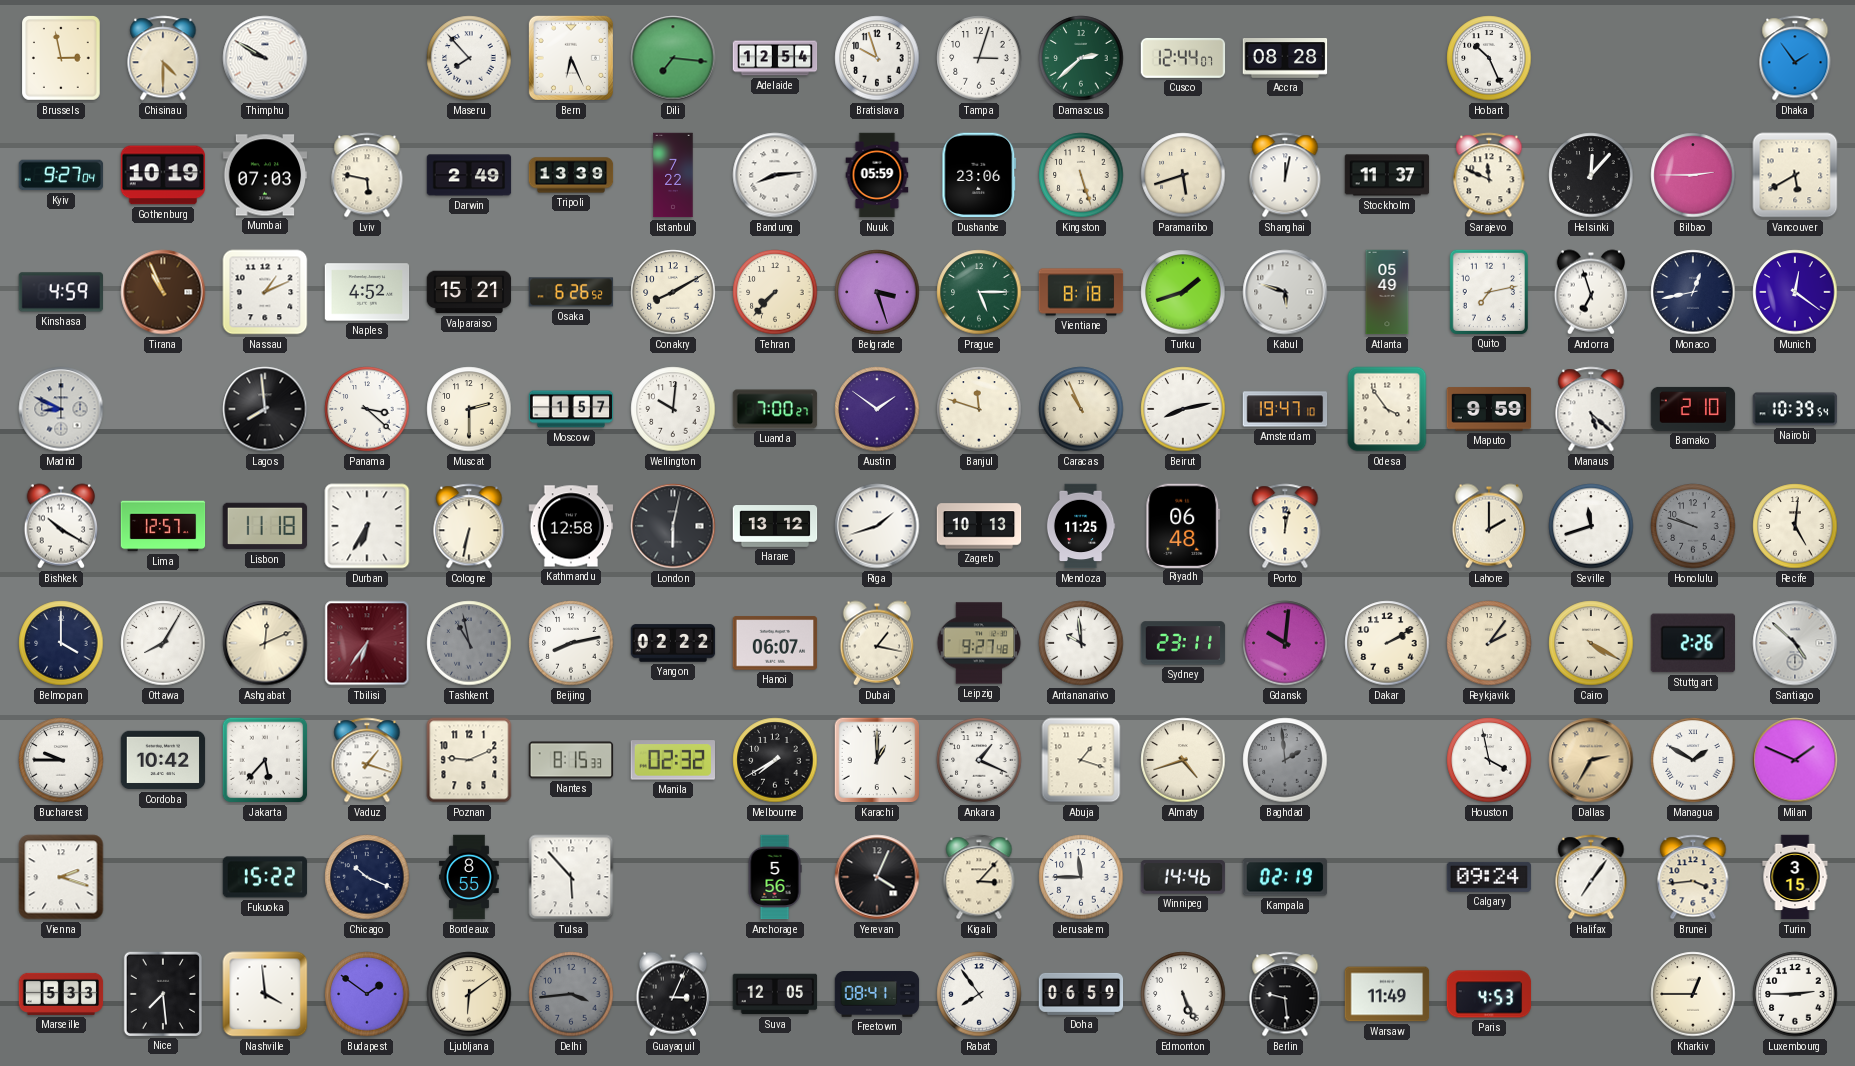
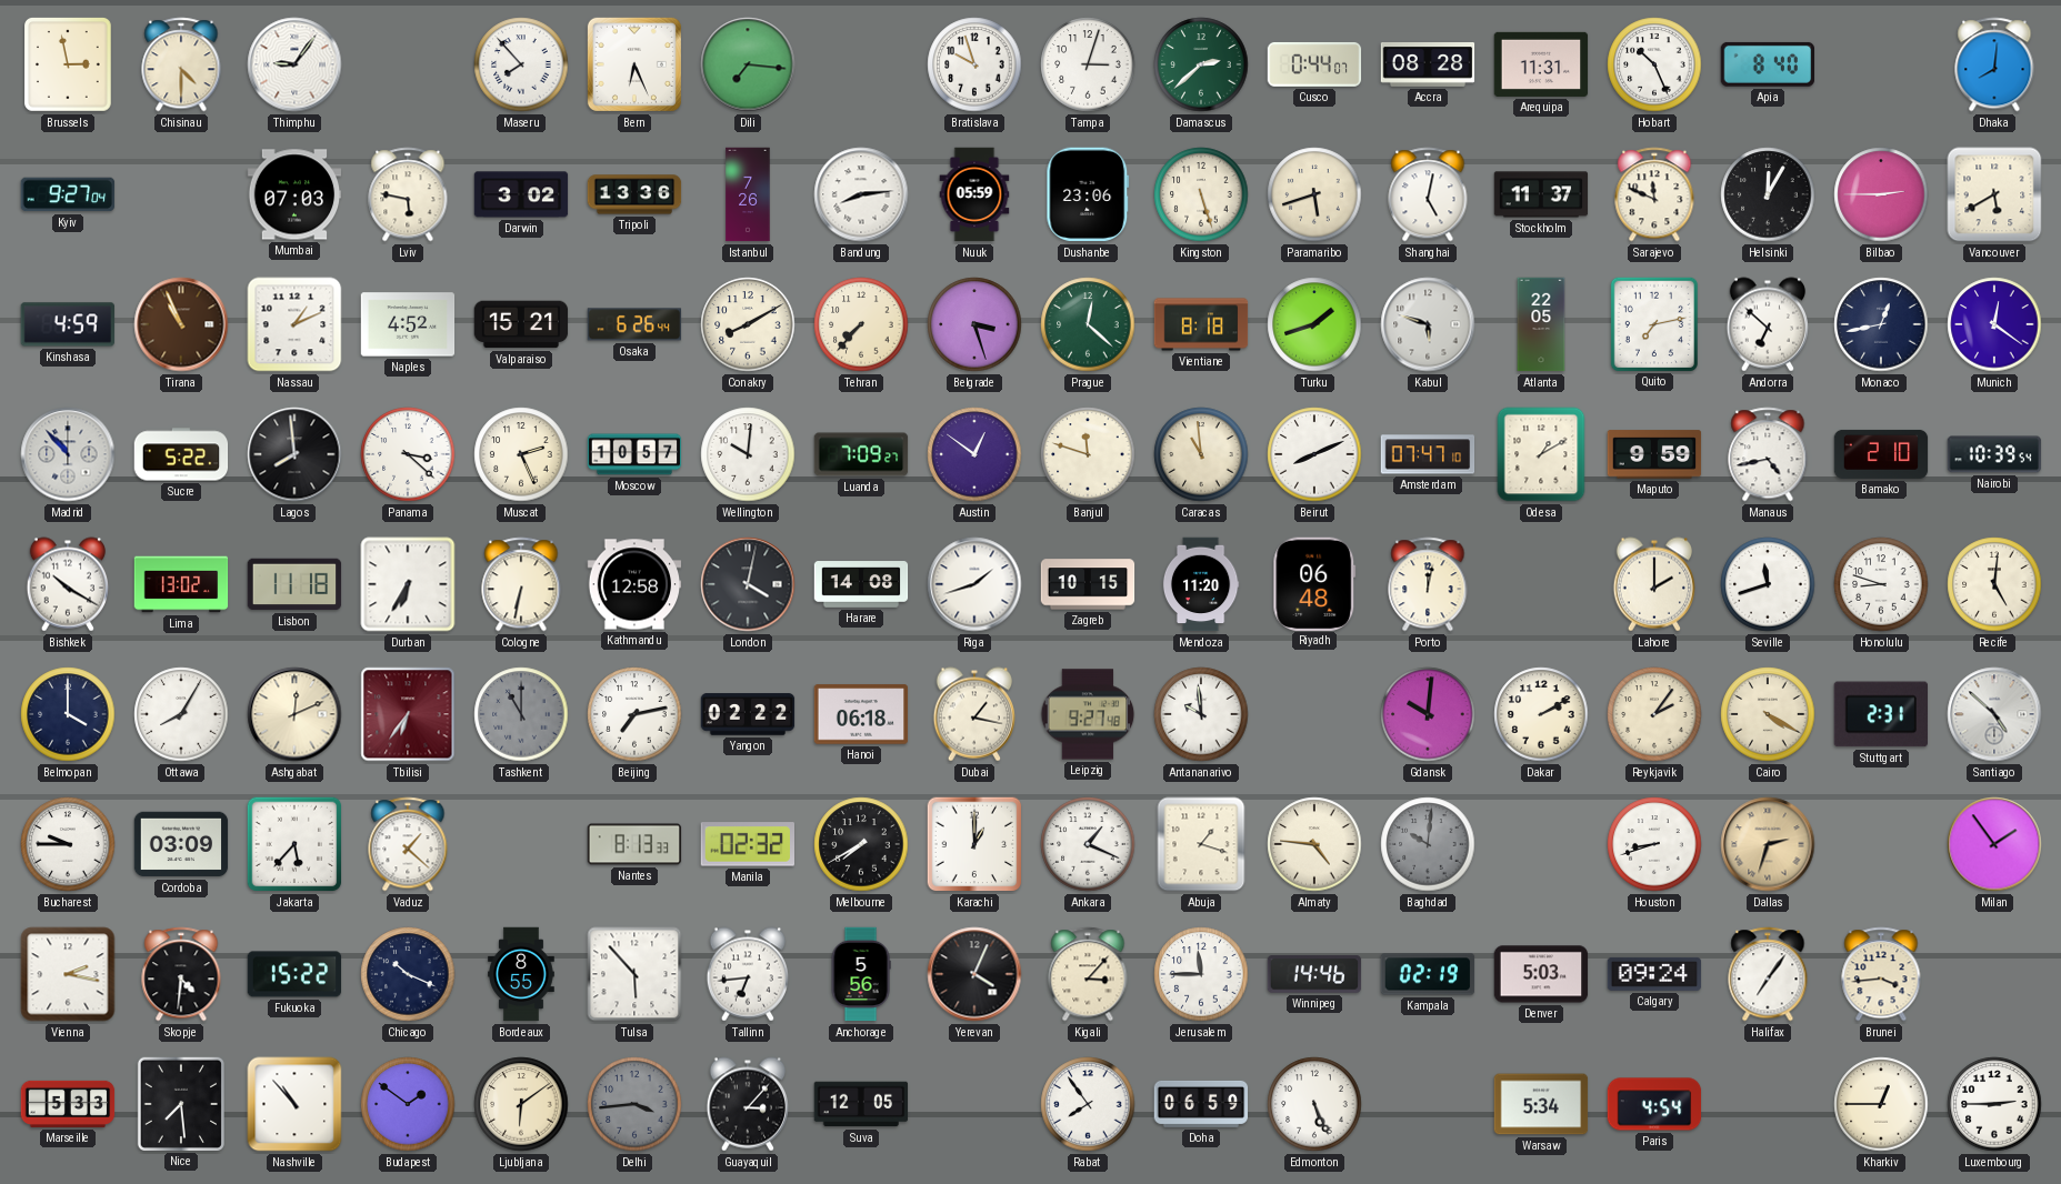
Thimphu: 9:50 -> 9:06
Adelaide: 12:54 -> none
Cusco: 12:44 -> 0:44
Arequipa: none -> 11:31
Apia: none -> 8:40
Dhaka: 1:54 -> 8:01
Gothenburg: 10:19 -> none
Darwin: 2:49 -> 3:02
Tripoli: 13:39 -> 13:36
Istanbul: 7:22 -> 7:26
Shanghai: 12:02 -> 5:02
Helsinki: 12:07 -> 12:05
Osaka: 6:26:52 -> 6:26:44
Prague: 5:15 -> 12:22
Atlanta: 05:49 -> 22:05
Andorra: 6:57 -> 6:52
Madrid: 8:49 -> 10:53
Sucre: none -> 5:22
Muscat: 2:30 -> 2:26
Moscow: 1:57 -> 10:57
Luanda: 7:00 -> 7:09
Austin: 1:51 -> 12:51
Caracas: 10:56 -> 10:59
Beirut: 8:13 -> 8:11
Amsterdam: 19:47 -> 07:47
Odesa: 3:54 -> 1:10
Manaus: 5:22 -> 4:43
Lima: 12:57 -> 13:02
London: 6:02 -> 4:02
Harare: 13:12 -> 14:08
Zagreb: 10:13 -> 10:15
Mendoza: 11:25 -> 11:20
Honolulu: 9:48 -> 8:48
Honolulu dial: grey -> white
Tashkent: 10:58 -> 11:00
Beijing: 8:13 -> 7:13
Hanoi: 06:07 -> 06:18
Sydney: 23:11 -> none
Stuttgart: 2:26 -> 2:31
Cordoba: 10:42 -> 03:09
Vaduz: 1:18 -> 1:22
Poznan: 9:11 -> none
Nantes: 8:15 -> 8:13
Almaty: 4:42 -> 4:46
Baghdad: 1:59 -> 10:01
Houston: 3:58 -> 8:42
Dallas: 2:35 -> 2:33
Managua: 1:50 -> none
Milan: 1:49 -> 1:54
Vienna: 2:18 -> 2:17
Skopje: none -> 4:31
Tallinn: none -> 6:44
Denver: none -> 5:03
Turin: 3:15 -> none
Nashville: 3:59 -> 10:53
Guayaquil: 3:04 -> 3:07
Freetown: 08:41 -> none
Berlin: 9:29 -> none
Warsaw: 11:49 -> 5:34
Paris: 4:53 -> 4:54
